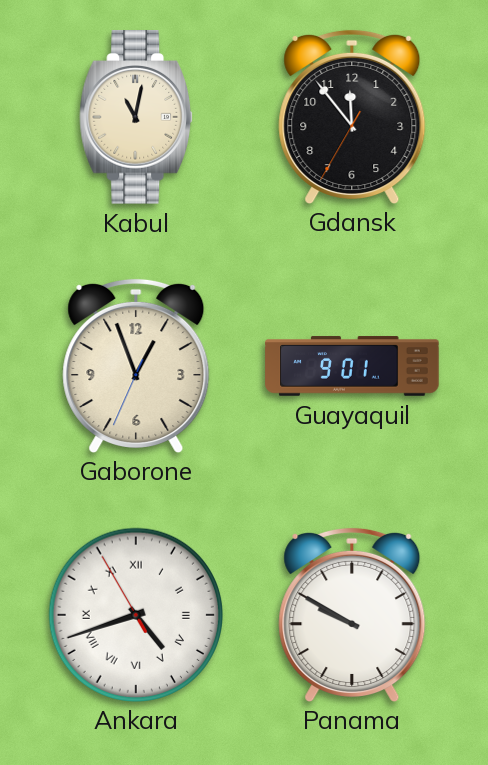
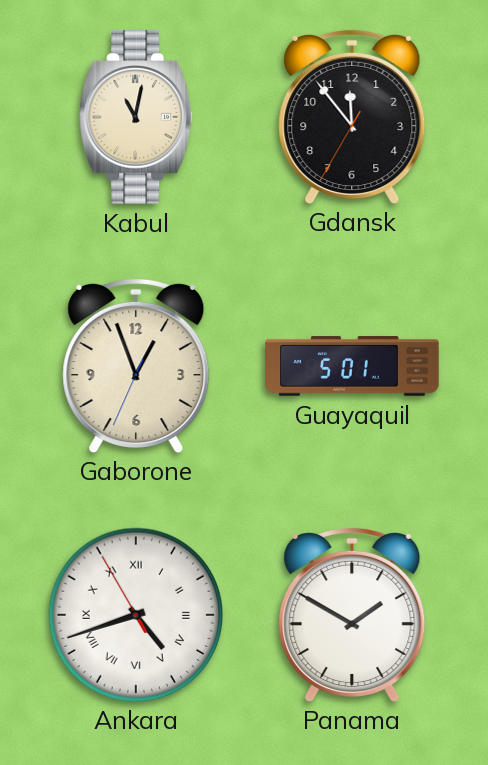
Guayaquil: 9:01 -> 5:01
Panama: 9:50 -> 1:50
